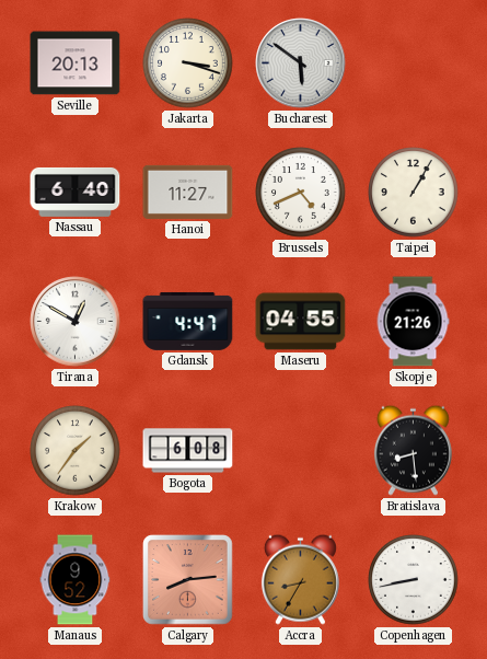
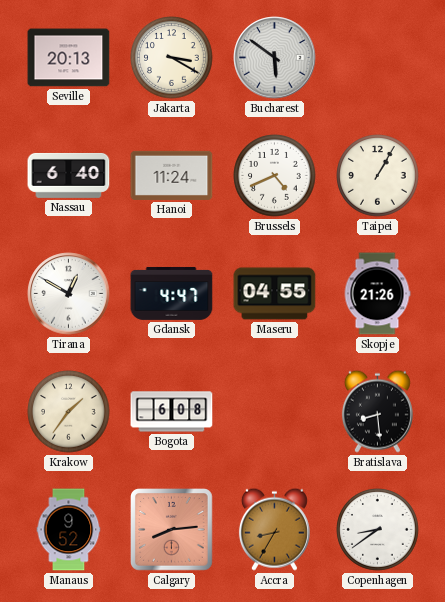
Jakarta: 3:18 -> 3:20
Hanoi: 11:27 -> 11:24
Copenhagen: 8:43 -> 8:39
